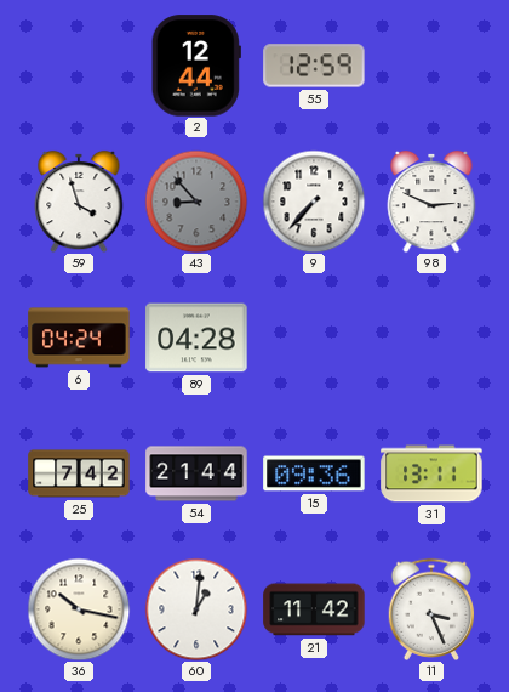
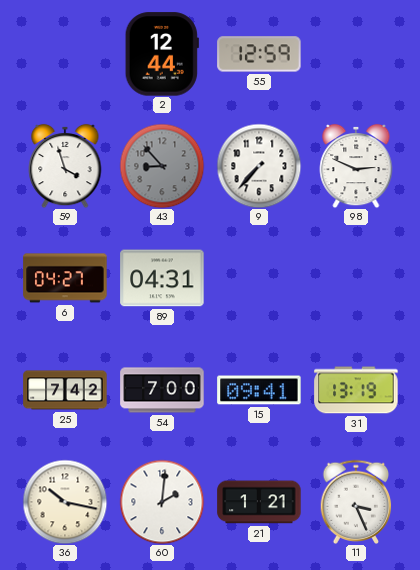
6: 04:24 -> 04:27
89: 04:28 -> 04:31
54: 21:44 -> 7:00
15: 09:36 -> 09:41
31: 13:11 -> 13:19
60: 1:01 -> 2:01
21: 11:42 -> 1:21
